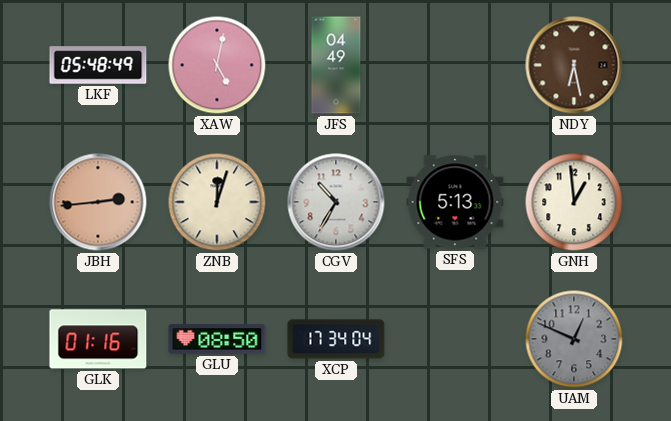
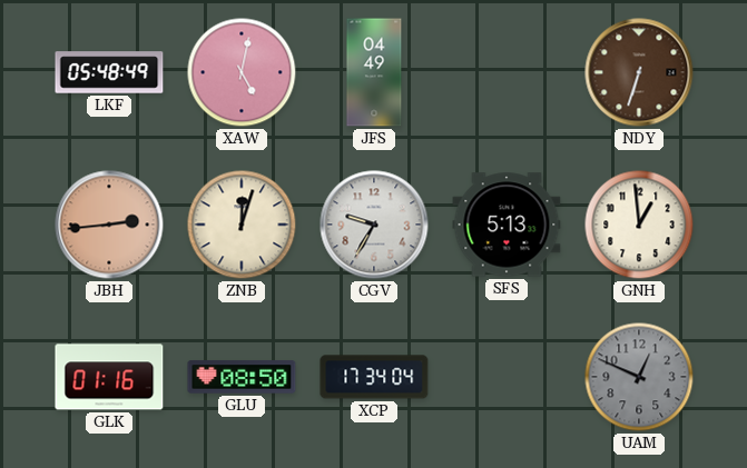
NDY: 6:28 -> 6:33
CGV: 10:35 -> 9:35
